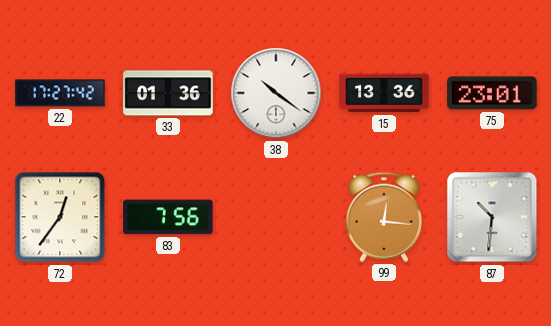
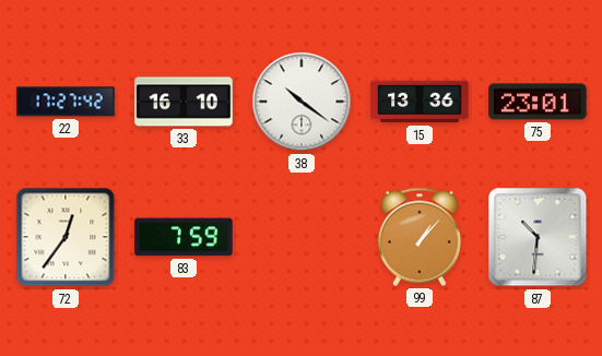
33: 01:36 -> 16:10
83: 7:56 -> 7:59
99: 12:16 -> 1:07
